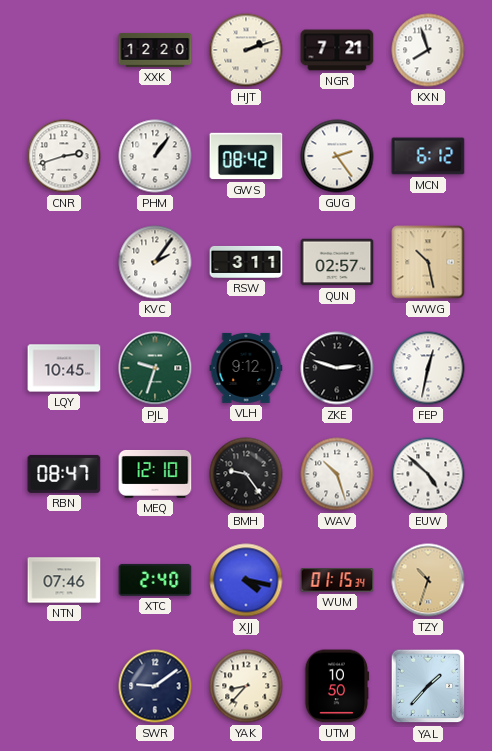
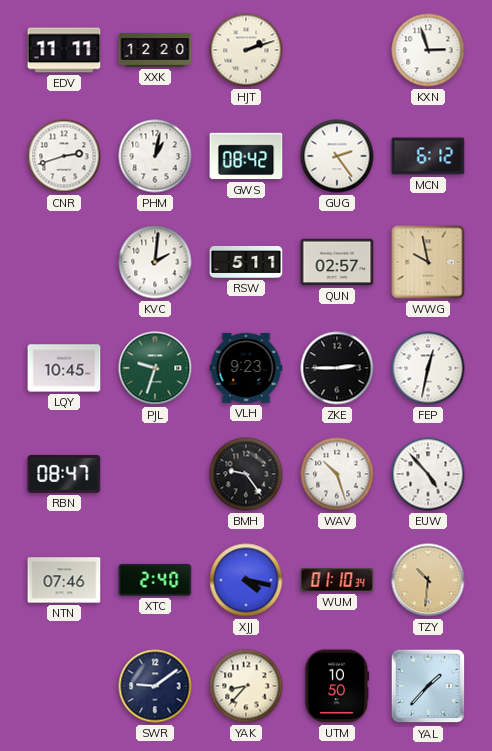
EDV: none -> 11:11
NGR: 7:21 -> none
KXN: 7:57 -> 2:57
PHM: 1:06 -> 1:02
KVC: 2:06 -> 2:01
RSW: 3:11 -> 5:11
WWG: 10:28 -> 9:58
VLH: 9:12 -> 9:23
ZKE: 2:48 -> 2:45
MEQ: 12:10 -> none
EUW: 4:52 -> 4:53
WUM: 01:15 -> 01:10
TZY: 10:33 -> 10:31
